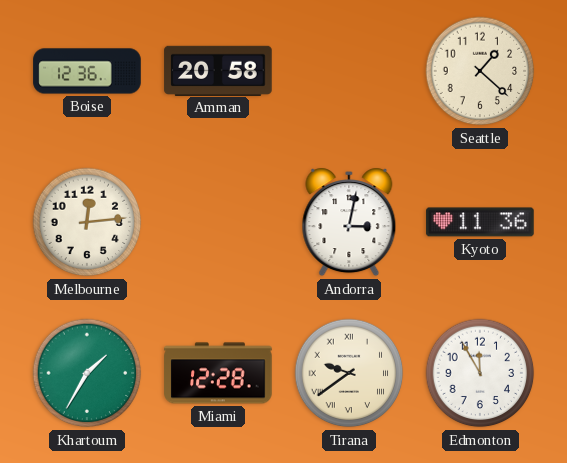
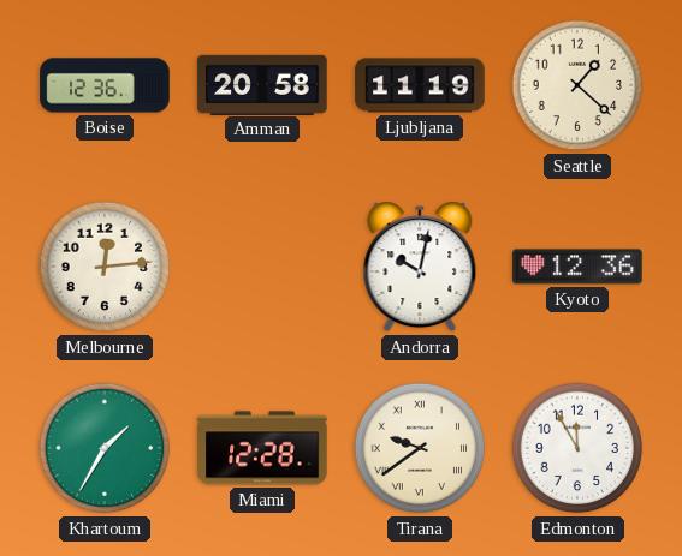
Ljubljana: none -> 11:19
Andorra: 3:02 -> 10:02
Kyoto: 11:36 -> 12:36
